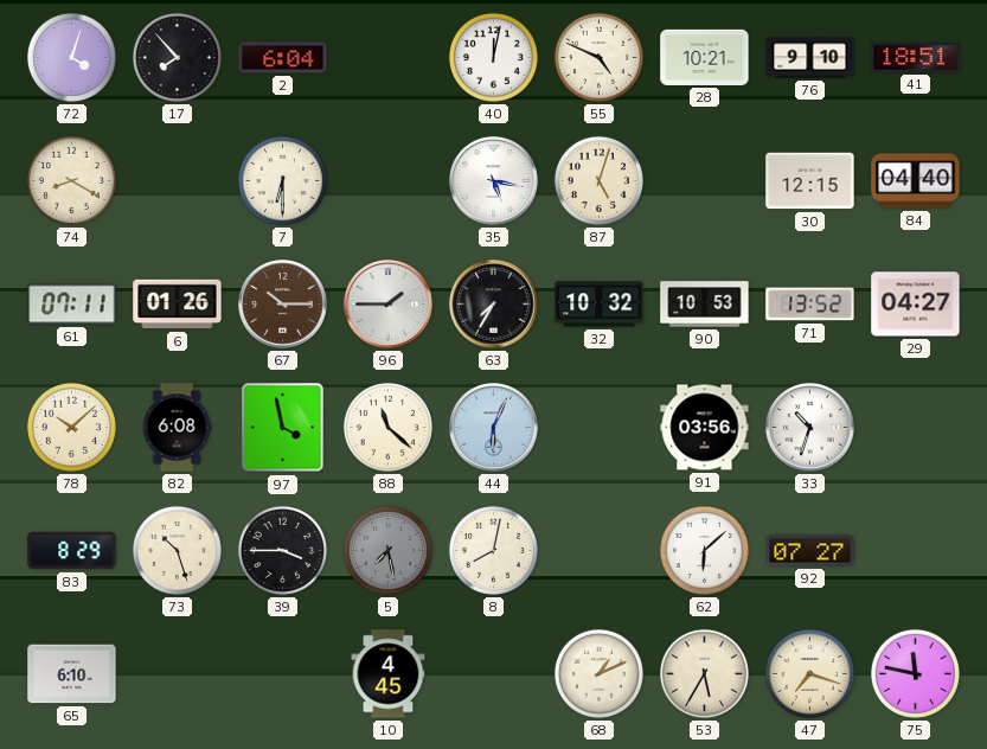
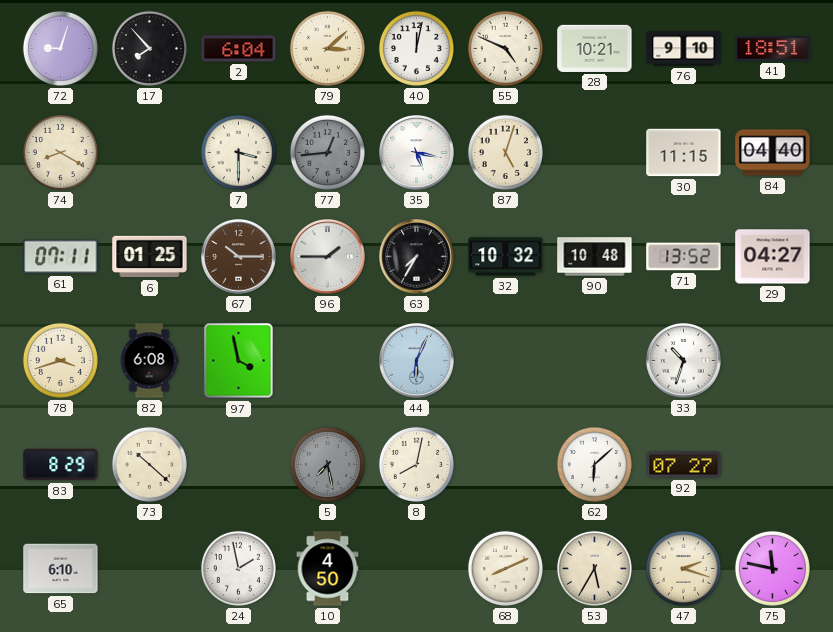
72: 4:03 -> 9:03
79: none -> 3:08
7: 6:30 -> 3:30
77: none -> 12:44
30: 12:15 -> 11:15
6: 01:26 -> 01:25
90: 10:53 -> 10:48
78: 10:08 -> 3:42
88: 11:22 -> none
91: 03:56 -> none
73: 10:27 -> 10:22
39: 3:45 -> none
24: none -> 1:58
10: 4:45 -> 4:50
68: 1:11 -> 8:11
47: 7:18 -> 2:18
